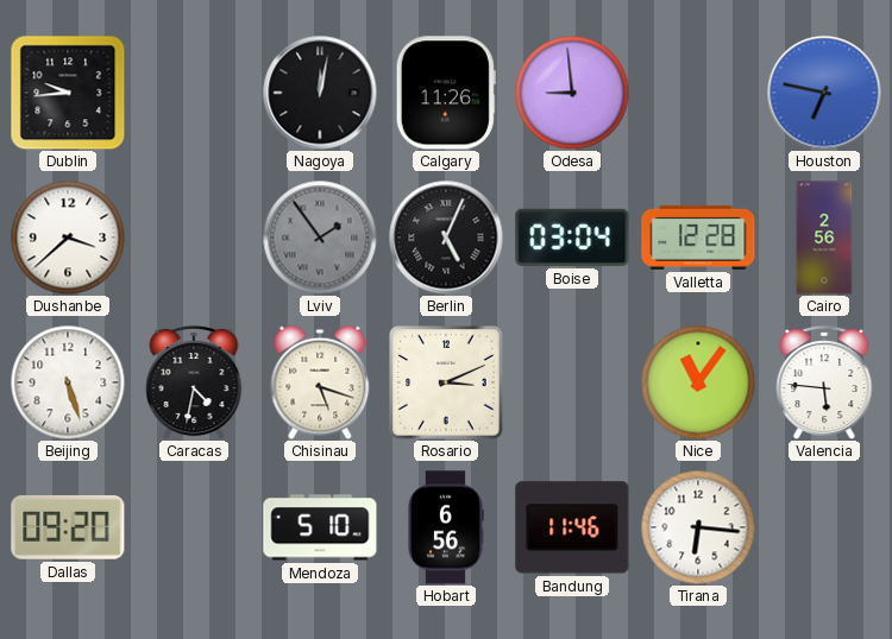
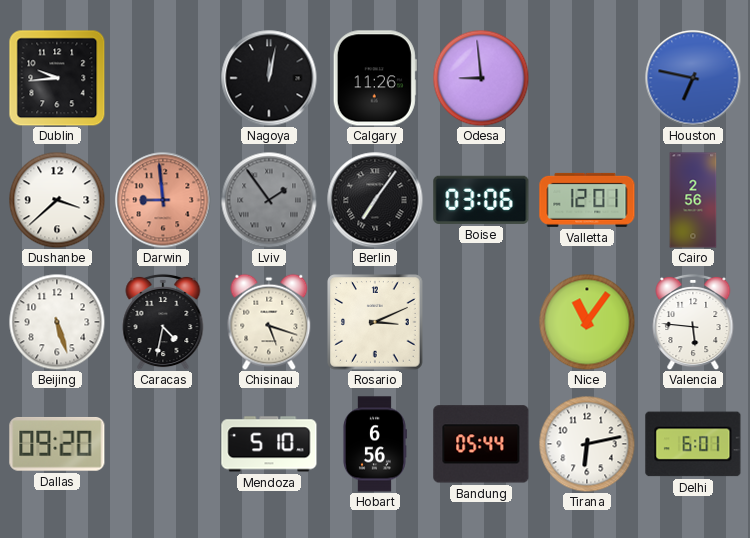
Darwin: none -> 8:59
Berlin: 5:04 -> 7:06
Boise: 03:04 -> 03:06
Valletta: 12:28 -> 12:01
Bandung: 11:46 -> 05:44
Tirana: 6:16 -> 6:13
Delhi: none -> 6:01
